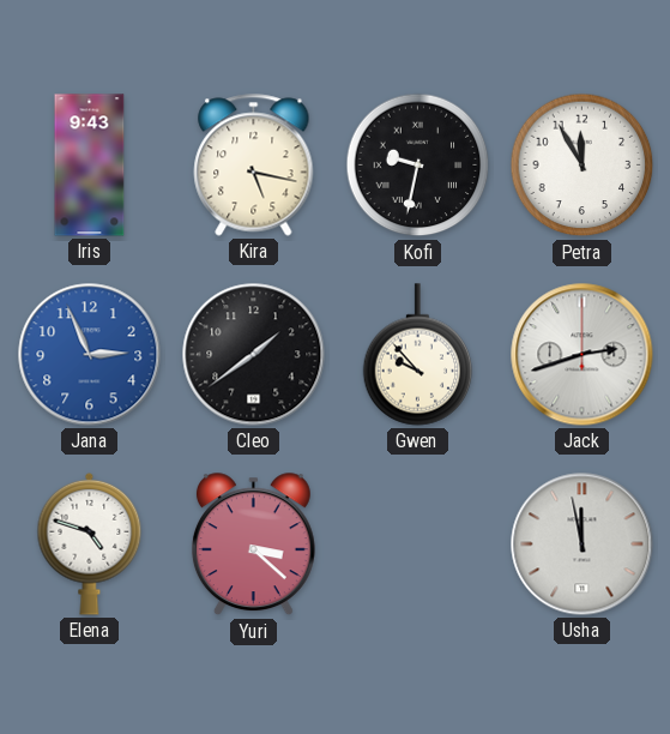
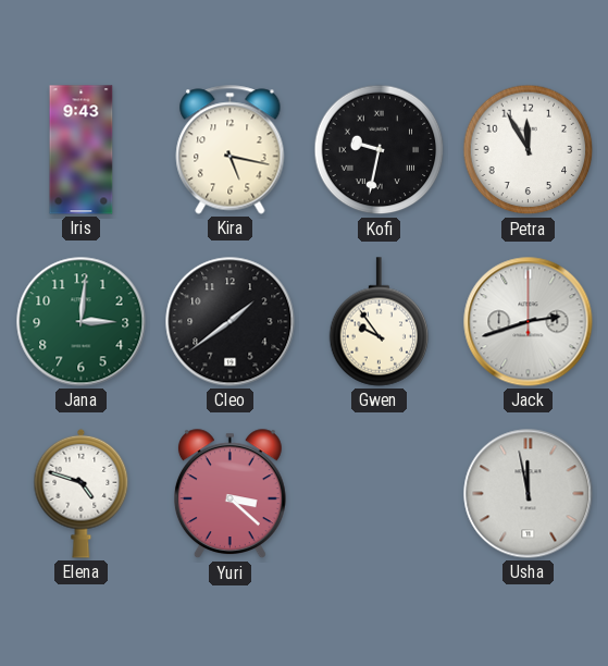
Jana: 2:56 -> 3:01
Jana dial: blue -> green
Gwen: 9:53 -> 9:54
